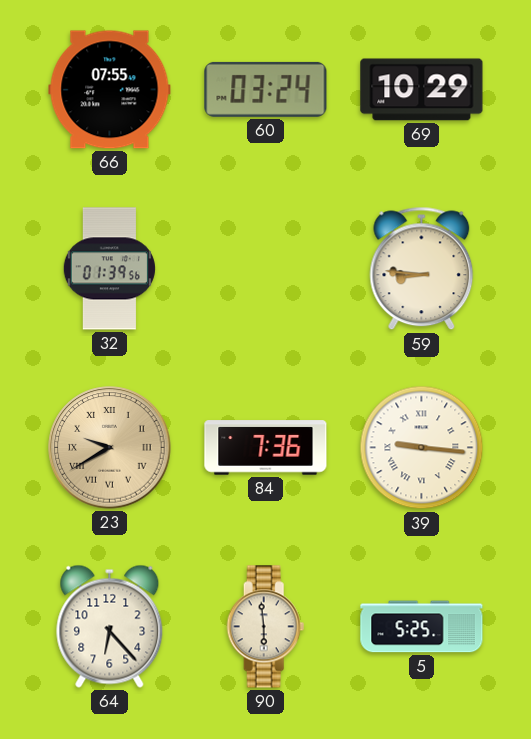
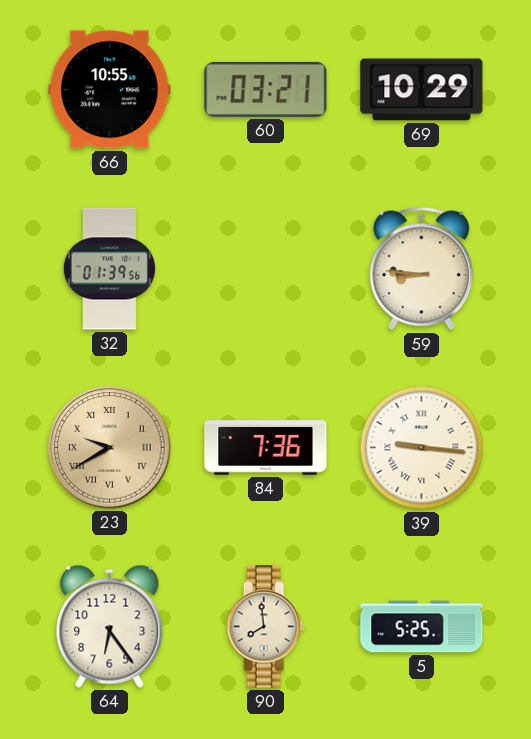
66: 07:55 -> 10:55
60: 03:24 -> 03:21
64: 6:23 -> 6:24
90: 5:59 -> 7:59
